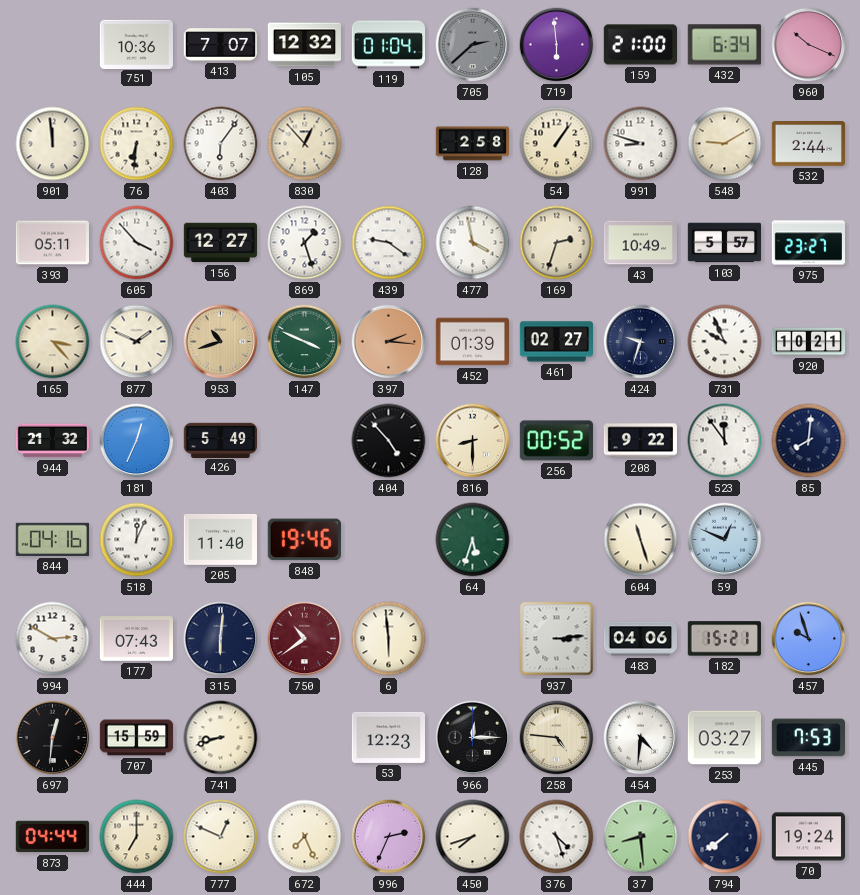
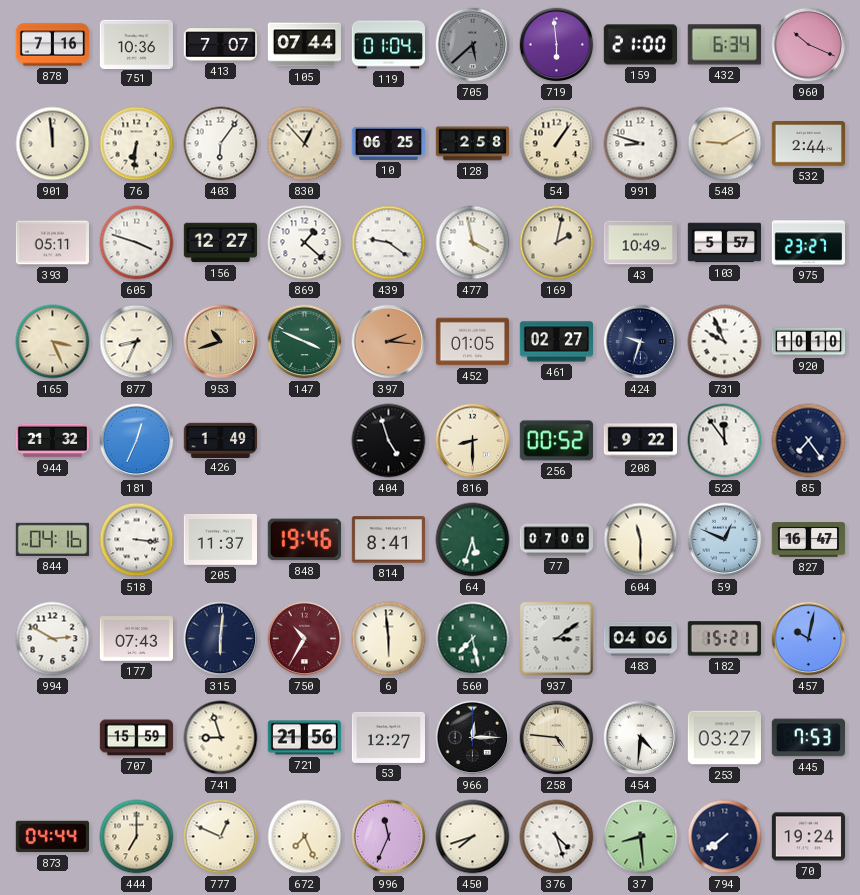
878: none -> 7:16
105: 12:32 -> 07:44
705: 2:38 -> 5:38
10: none -> 06:25
605: 3:53 -> 3:48
869: 1:27 -> 1:22
169: 2:33 -> 2:02
165: 3:23 -> 3:26
877: 1:49 -> 8:34
452: 01:39 -> 01:05
920: 10:21 -> 10:10
426: 5:49 -> 1:49
404: 4:53 -> 4:57
85: 8:01 -> 7:24
518: 12:04 -> 3:16
205: 11:40 -> 11:37
814: none -> 8:41
77: none -> 07:00
604: 11:27 -> 11:30
827: none -> 16:47
750: 10:39 -> 10:35
560: none -> 7:28
937: 3:14 -> 3:09
457: 9:57 -> 10:02
697: 12:31 -> none
741: 8:42 -> 8:57
721: none -> 21:56
53: 12:23 -> 12:27
996: 2:34 -> 11:34
